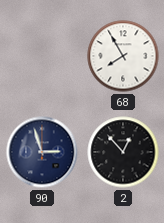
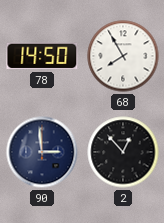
78: none -> 14:50
90: 2:57 -> 2:59
